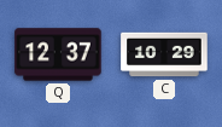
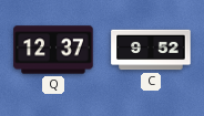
C: 10:29 -> 9:52
